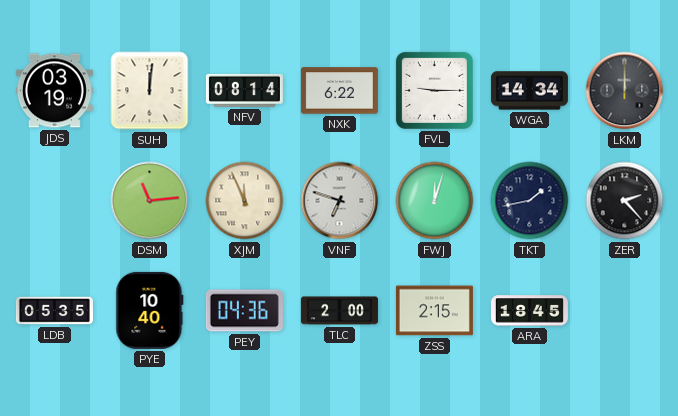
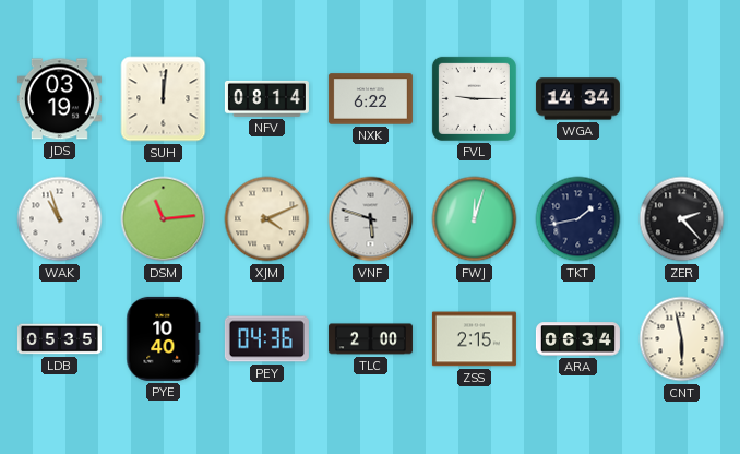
LKM: 12:00 -> none
WAK: none -> 10:57
XJM: 11:56 -> 4:11
VNF: 6:48 -> 5:48
ARA: 18:45 -> 06:34
CNT: none -> 5:58
